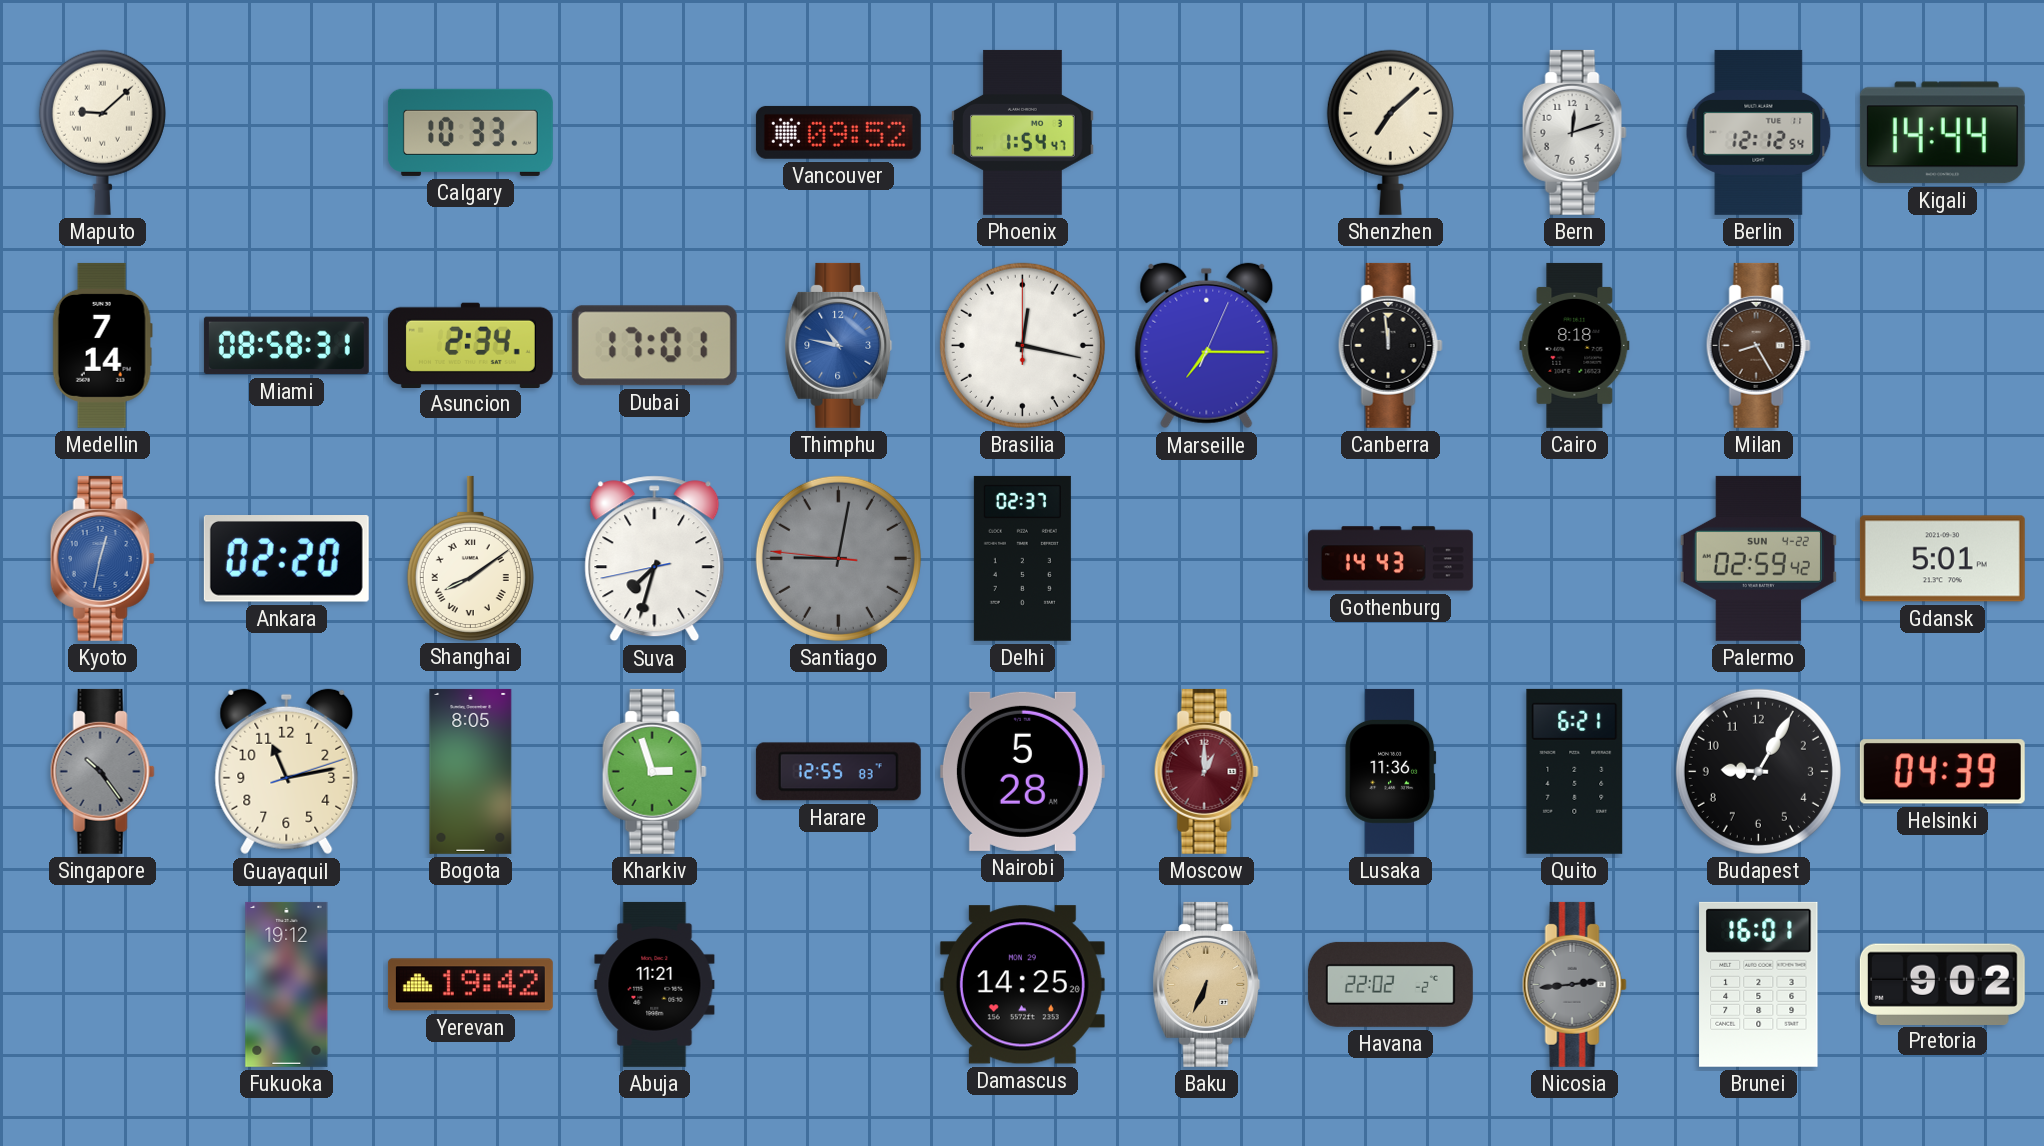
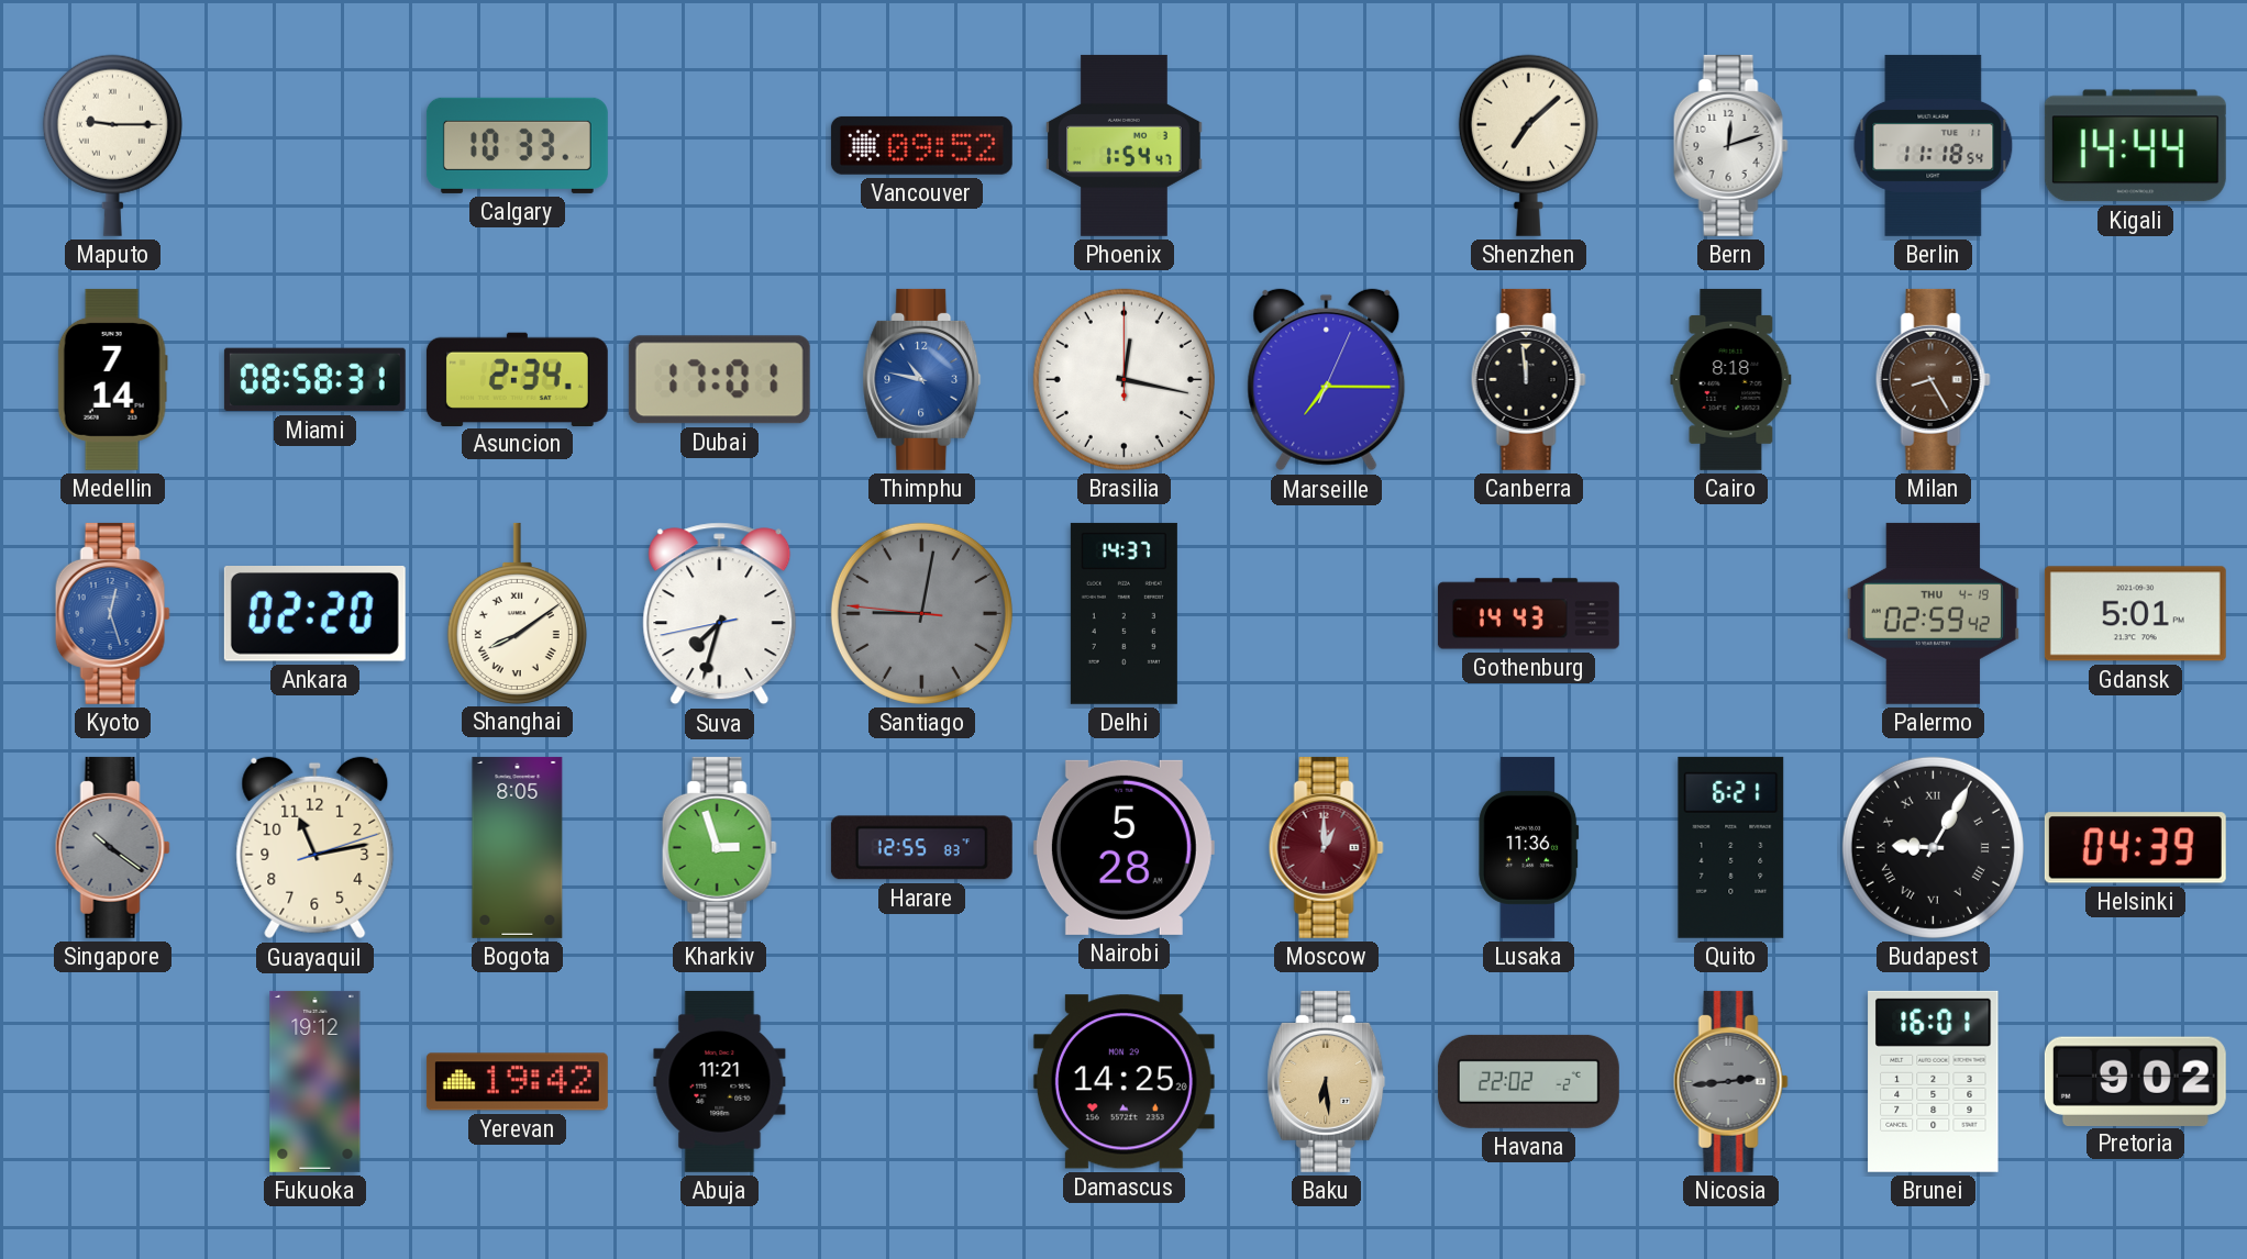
Maputo: 9:08 -> 9:15
Berlin: 12:12 -> 11:18
Kyoto: 12:32 -> 12:27
Delhi: 02:37 -> 14:37
Palermo date: SUN 4-22 -> THU 4-19
Singapore: 10:24 -> 10:21
Budapest numerals: Arabic -> Roman
Baku: 6:34 -> 6:29
